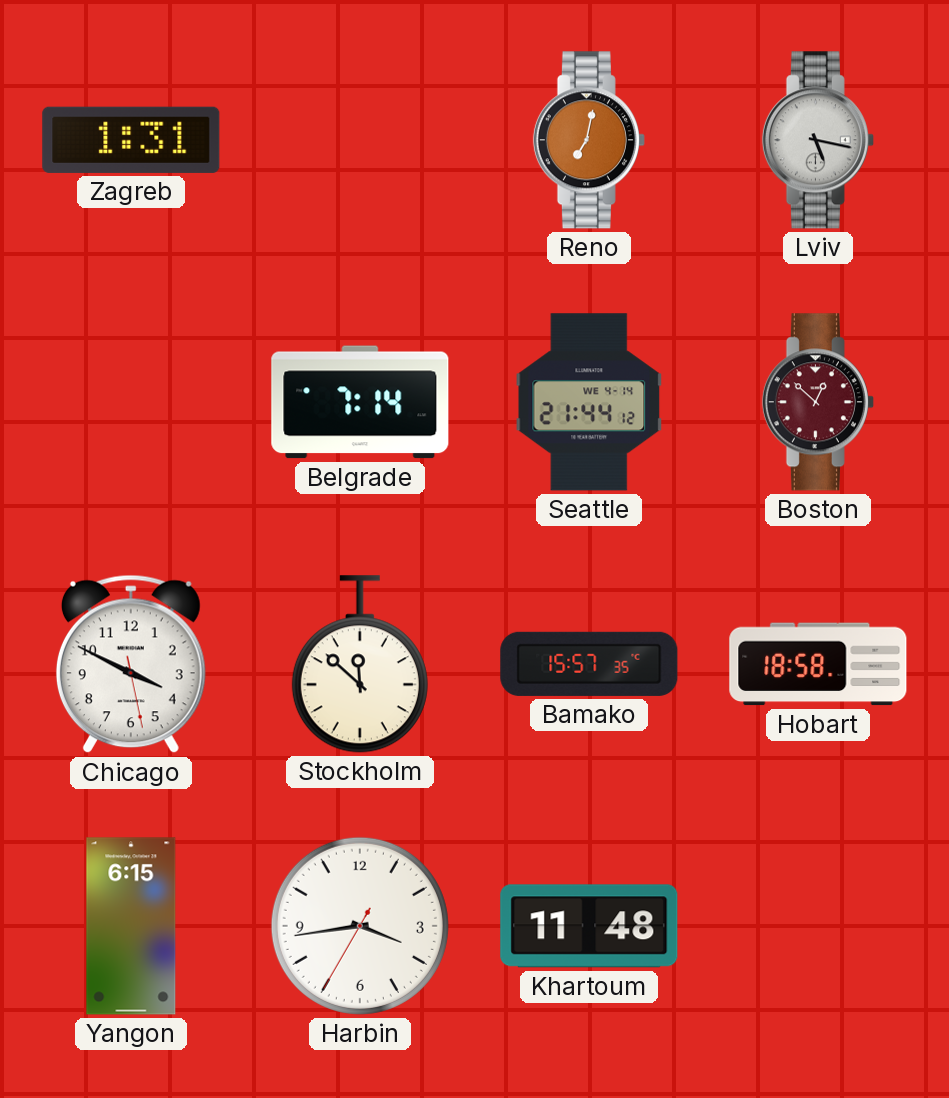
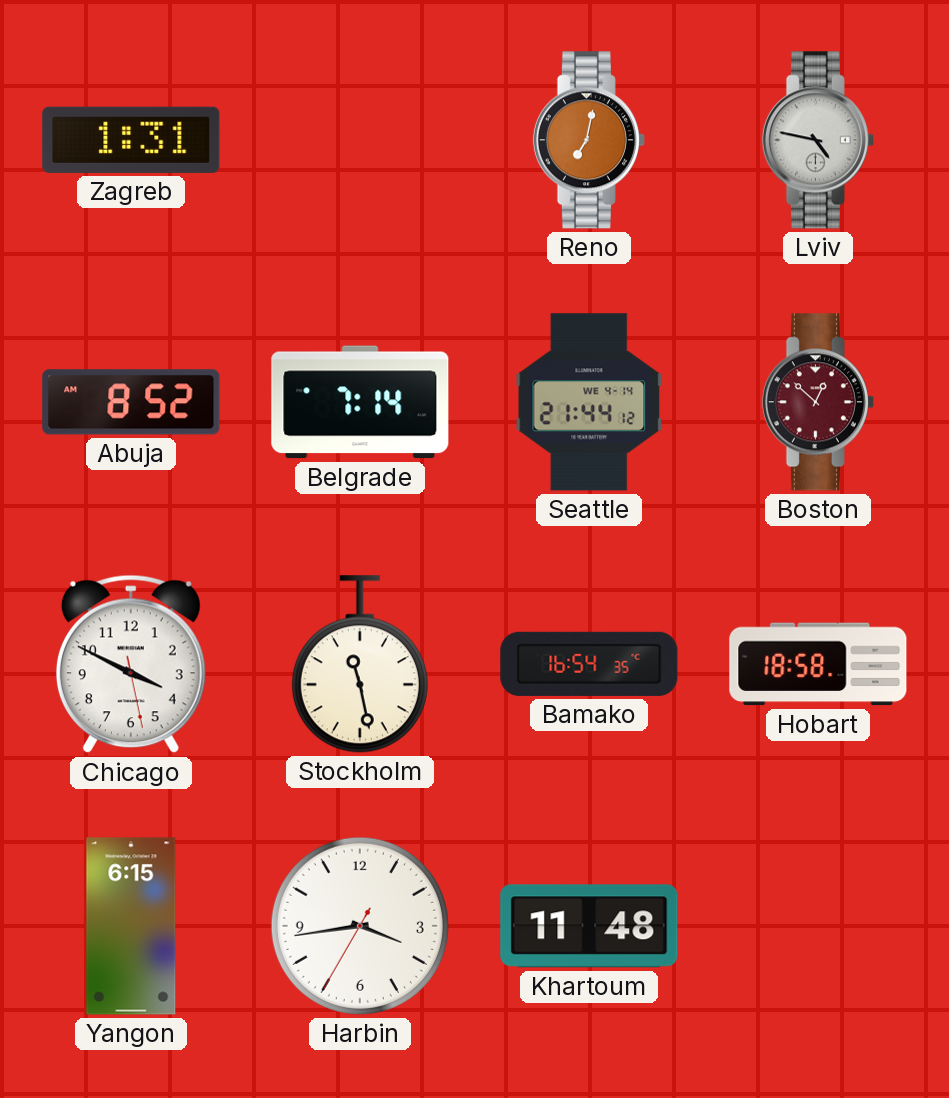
Lviv: 5:17 -> 4:47
Abuja: none -> 8:52
Stockholm: 11:52 -> 11:28
Bamako: 15:57 -> 16:54
